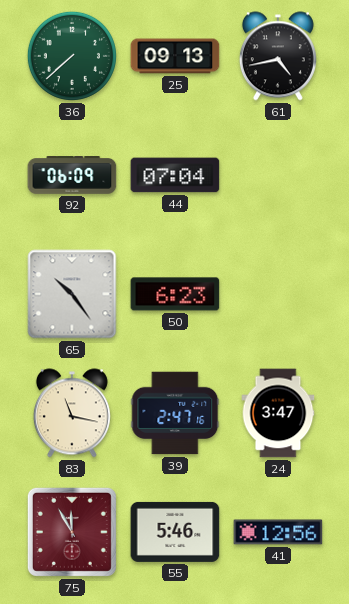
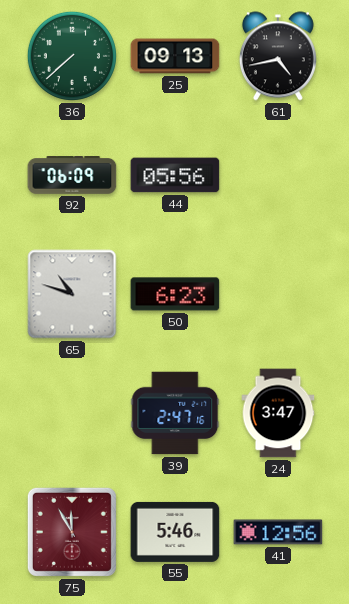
44: 07:04 -> 05:56
65: 10:24 -> 10:48
83: 11:17 -> none
